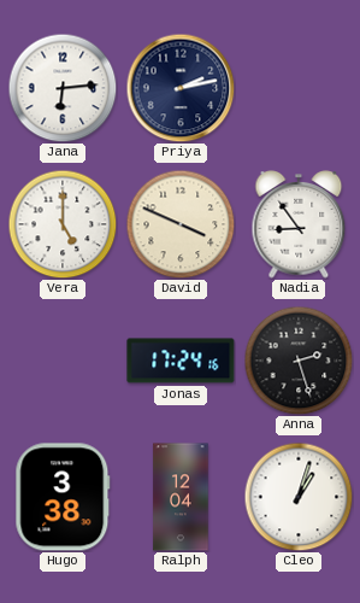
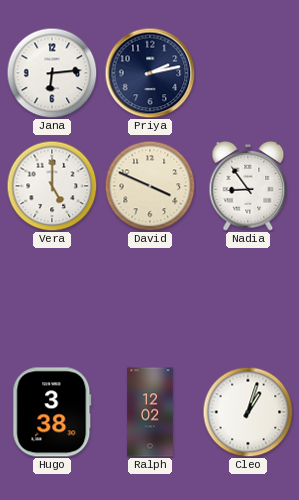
Jonas: 17:24 -> none
Anna: 2:27 -> none
Ralph: 12:04 -> 12:02
